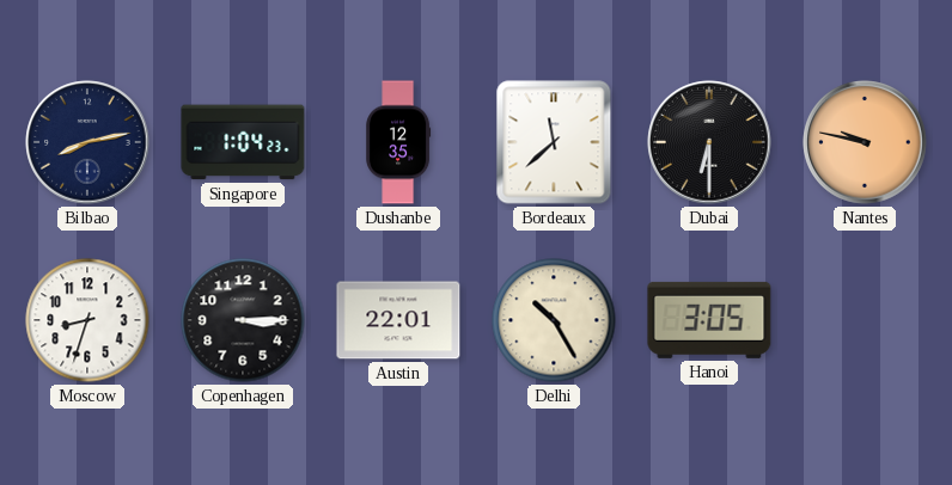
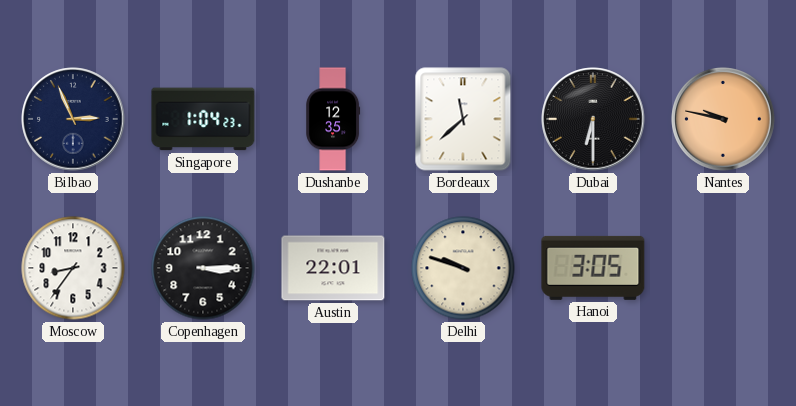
Bilbao: 8:13 -> 2:56
Moscow: 8:33 -> 8:36
Delhi: 10:25 -> 9:48
